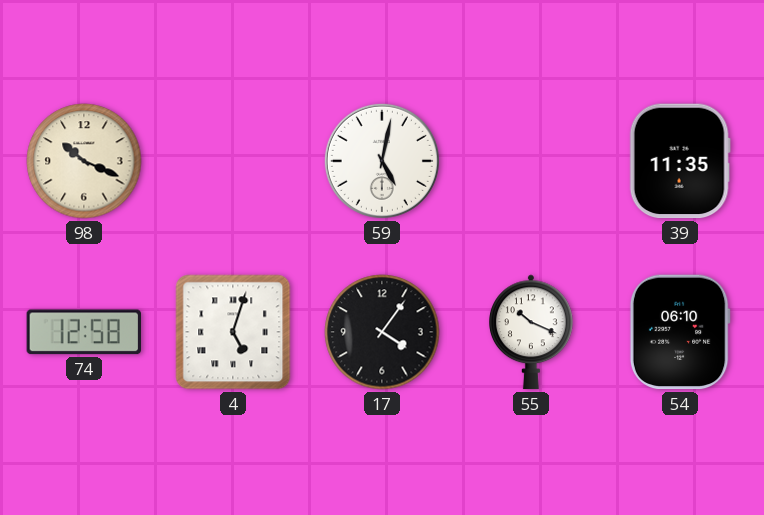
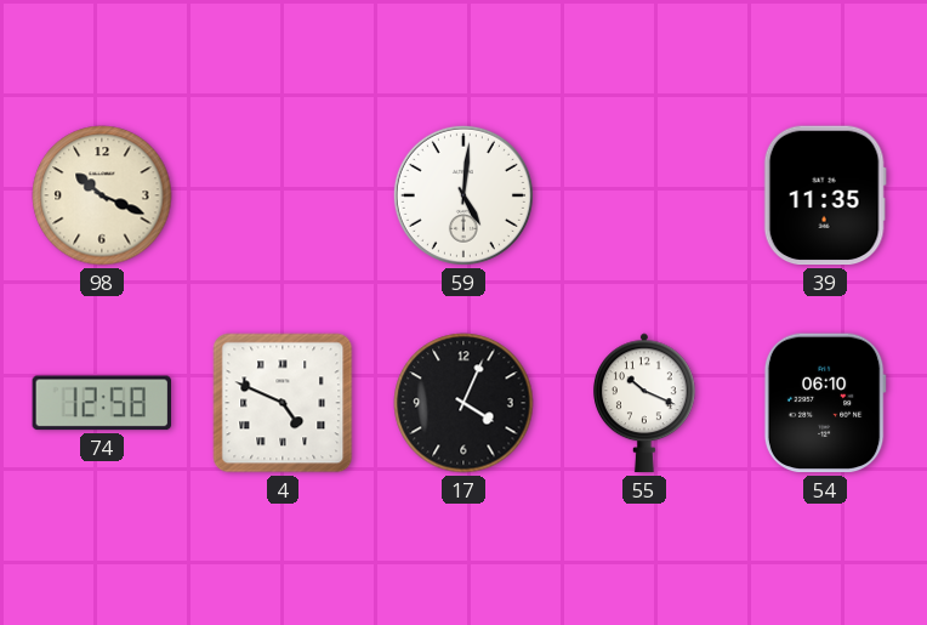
59: 5:02 -> 5:01
4: 5:03 -> 4:49
17: 4:06 -> 4:04
